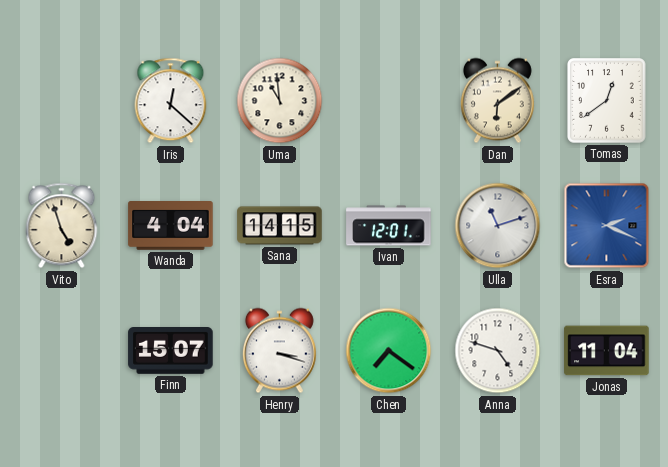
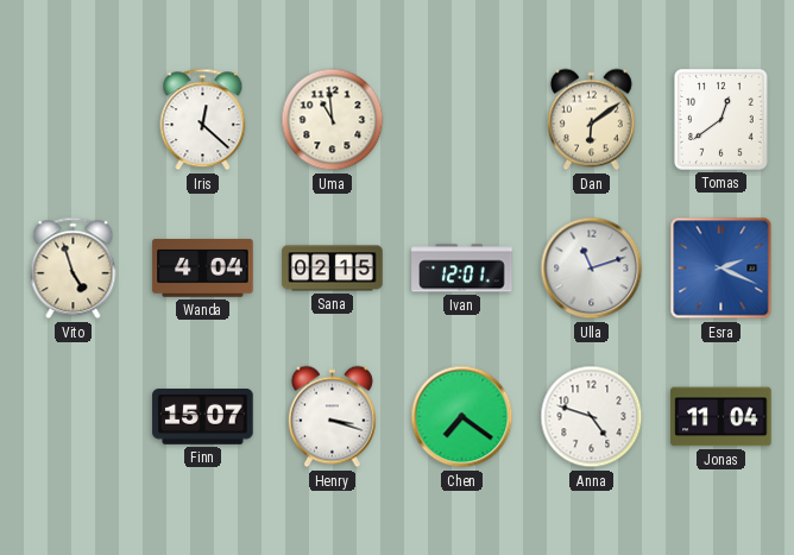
Sana: 14:15 -> 02:15
